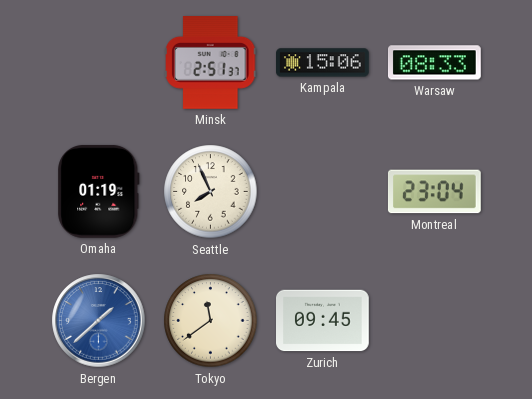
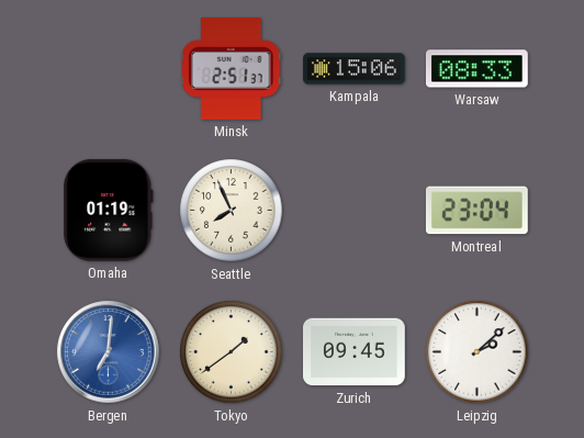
Bergen: 1:38 -> 7:01
Tokyo: 11:39 -> 1:39
Leipzig: none -> 2:08
